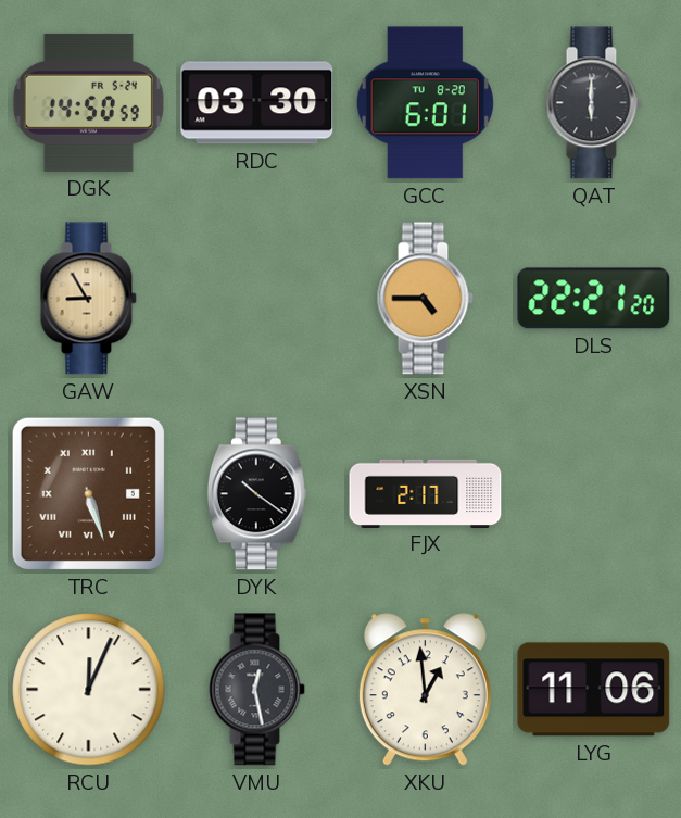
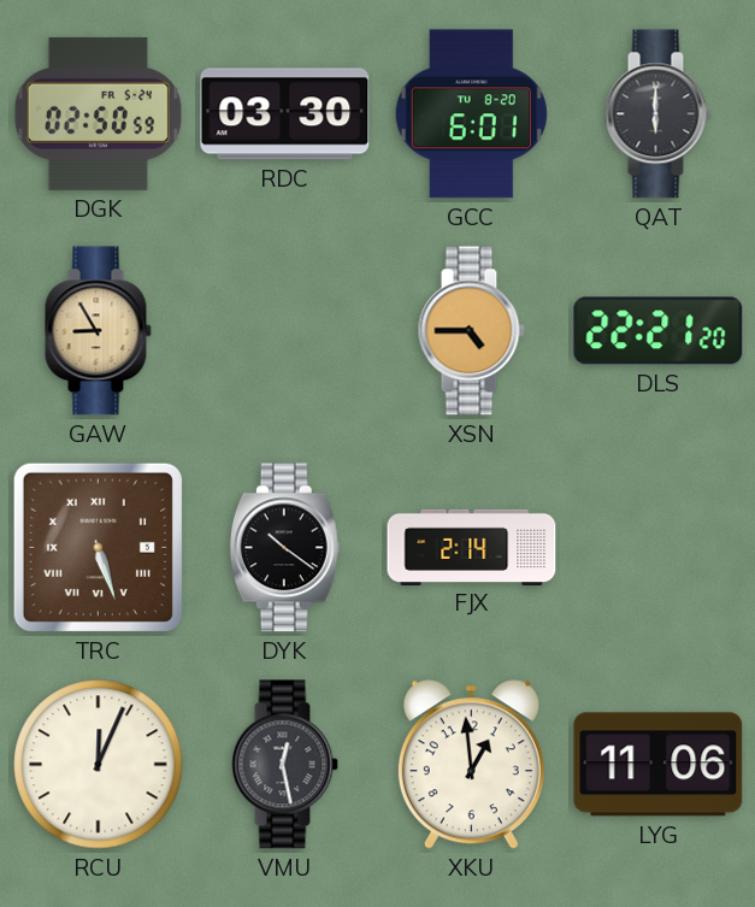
DGK: 14:50 -> 02:50
FJX: 2:17 -> 2:14
